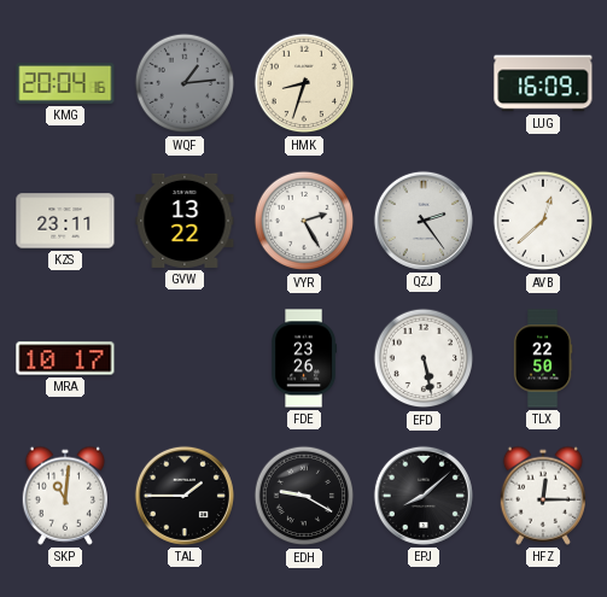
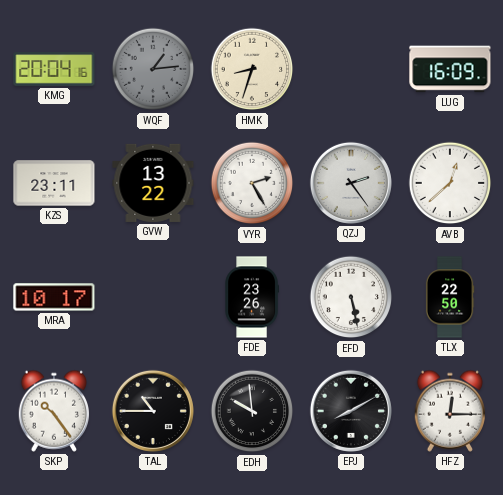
SKP: 11:01 -> 10:24
TAL: 1:45 -> 10:45
EDH: 9:20 -> 9:59
EPJ: 8:08 -> 8:10
